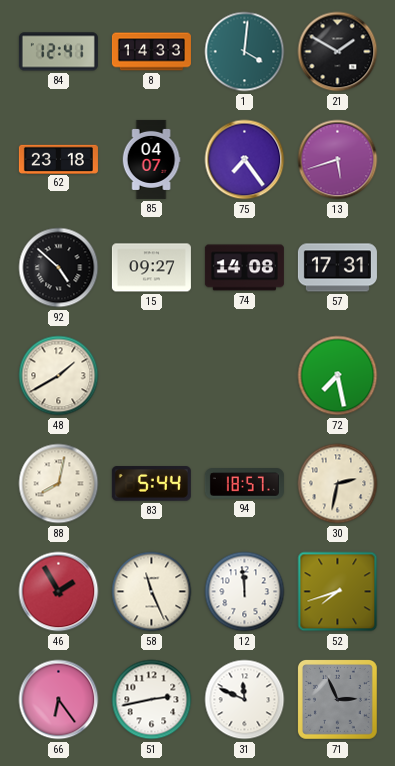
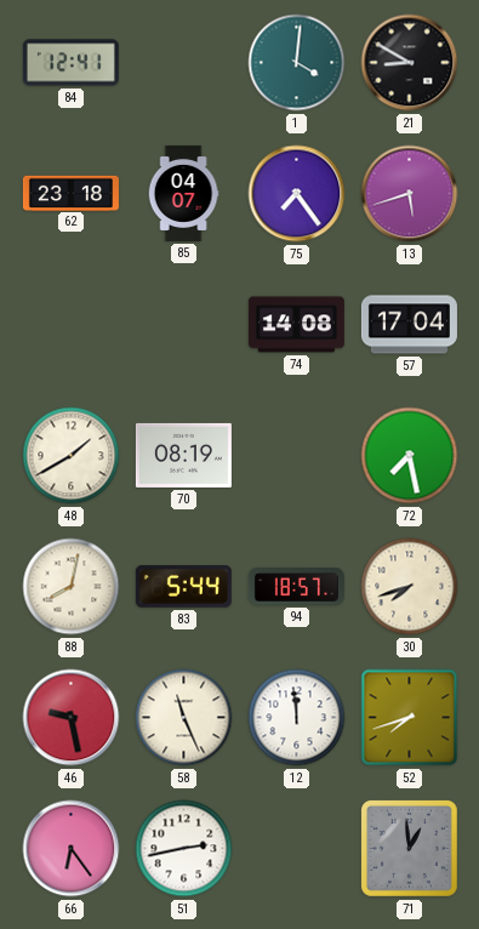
8: 14:33 -> none
21: 1:50 -> 8:50
92: 4:52 -> none
15: 09:27 -> none
57: 17:31 -> 17:04
70: none -> 08:19
30: 2:32 -> 7:42
46: 1:55 -> 9:28
31: 11:49 -> none
71: 2:56 -> 12:59
